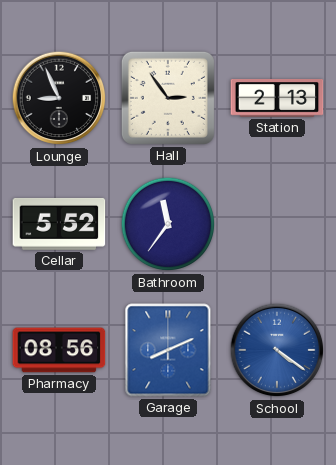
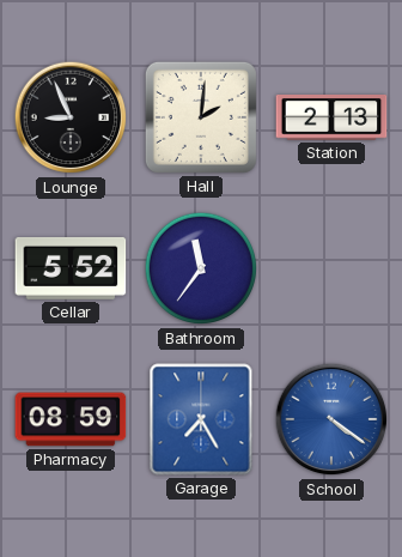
Hall: 2:54 -> 2:01
Pharmacy: 08:56 -> 08:59
Garage: 8:11 -> 7:25
